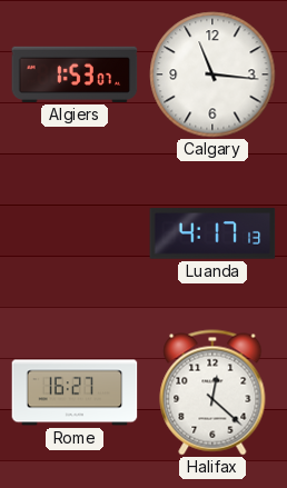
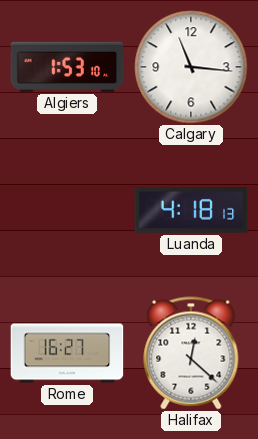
Algiers: 1:53:07 -> 1:53:10
Luanda: 4:17 -> 4:18
